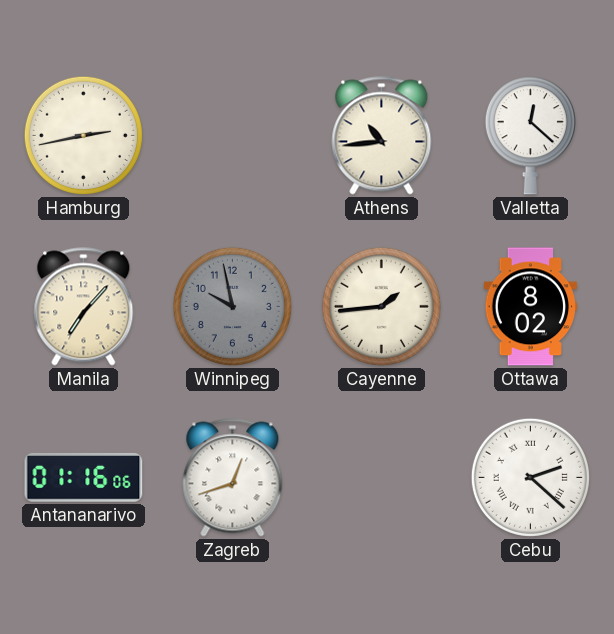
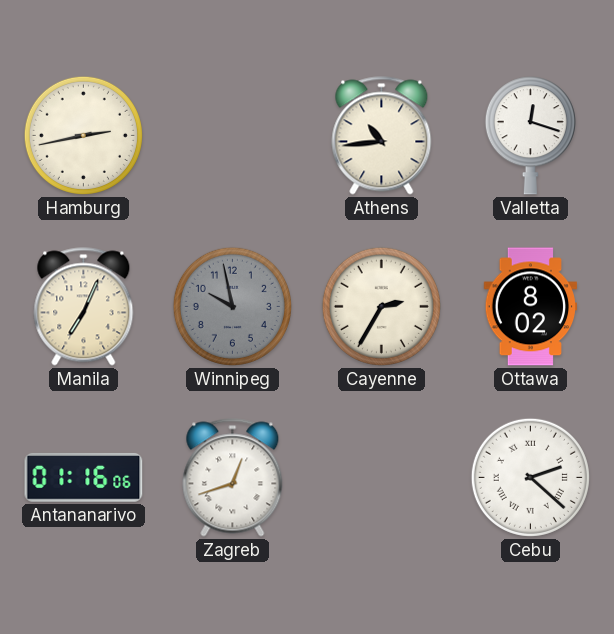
Valletta: 12:22 -> 12:18
Manila: 7:07 -> 7:04
Cayenne: 1:44 -> 2:35
